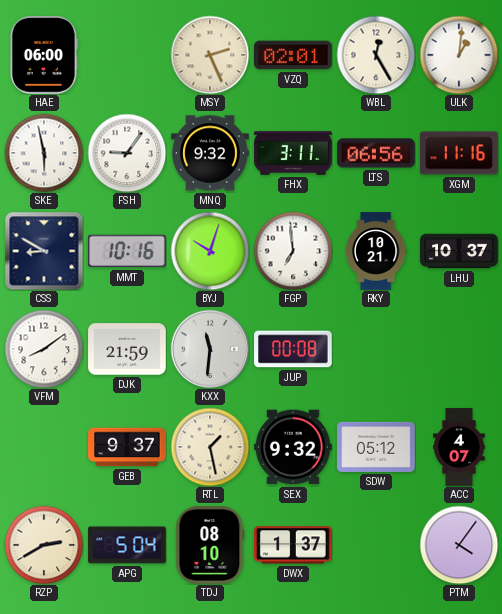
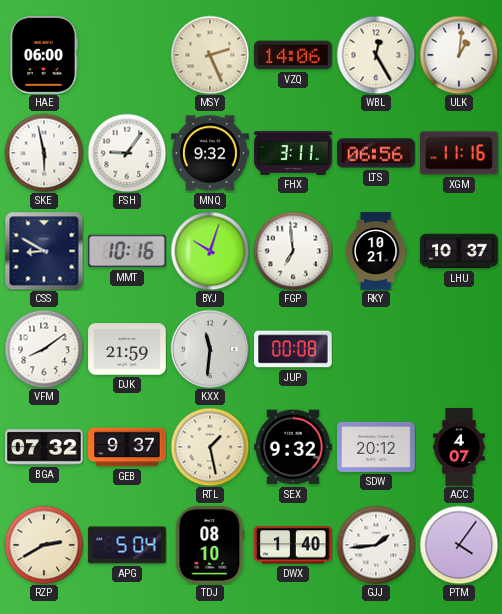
VZQ: 02:01 -> 14:06
BGA: none -> 07:32
SDW: 05:12 -> 20:12
DWX: 1:37 -> 1:40
GJJ: none -> 1:44
